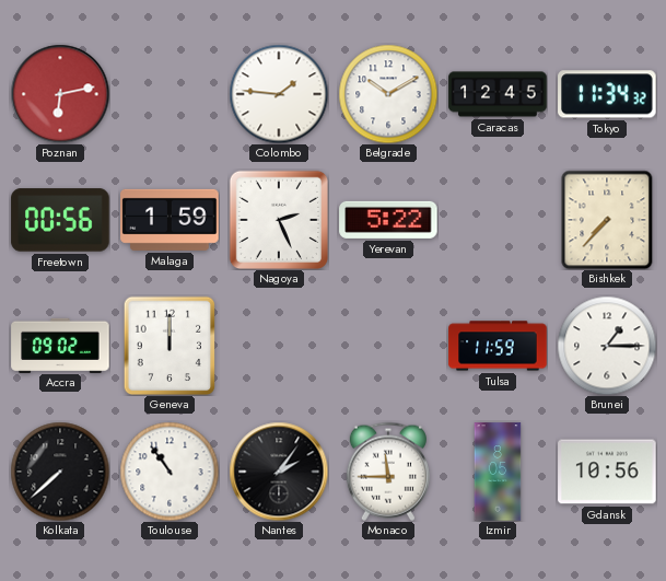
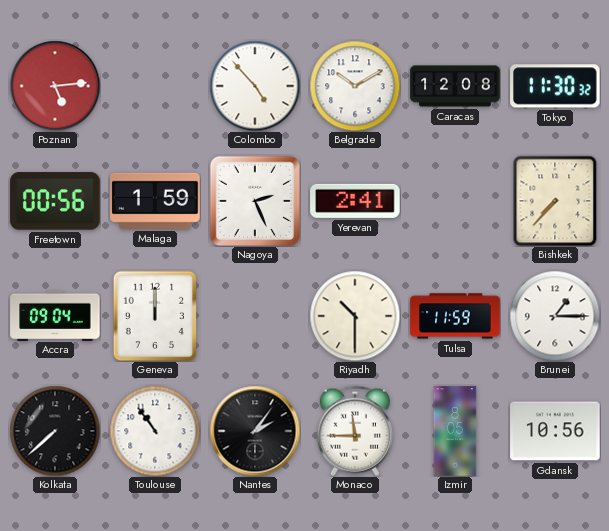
Poznan: 6:13 -> 5:14
Colombo: 1:46 -> 4:53
Caracas: 12:45 -> 12:08
Tokyo: 11:34 -> 11:30
Yerevan: 5:22 -> 2:41
Accra: 09:02 -> 09:04
Riyadh: none -> 10:30
